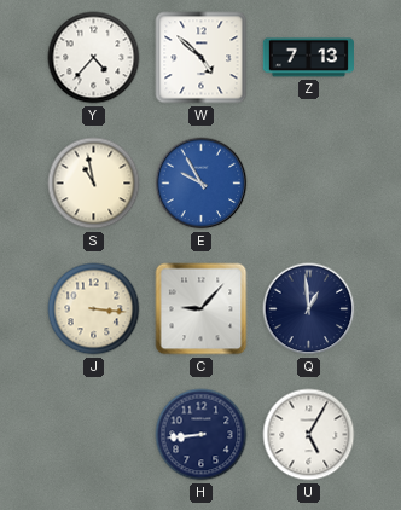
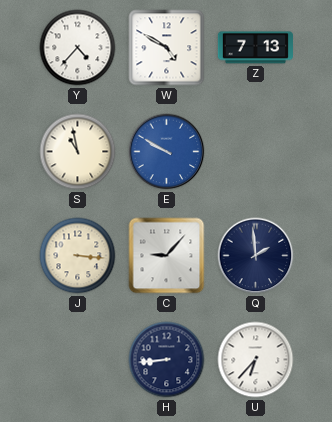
W: 4:52 -> 4:50
E: 9:55 -> 9:50
Q: 12:59 -> 1:59
U: 5:05 -> 6:37
